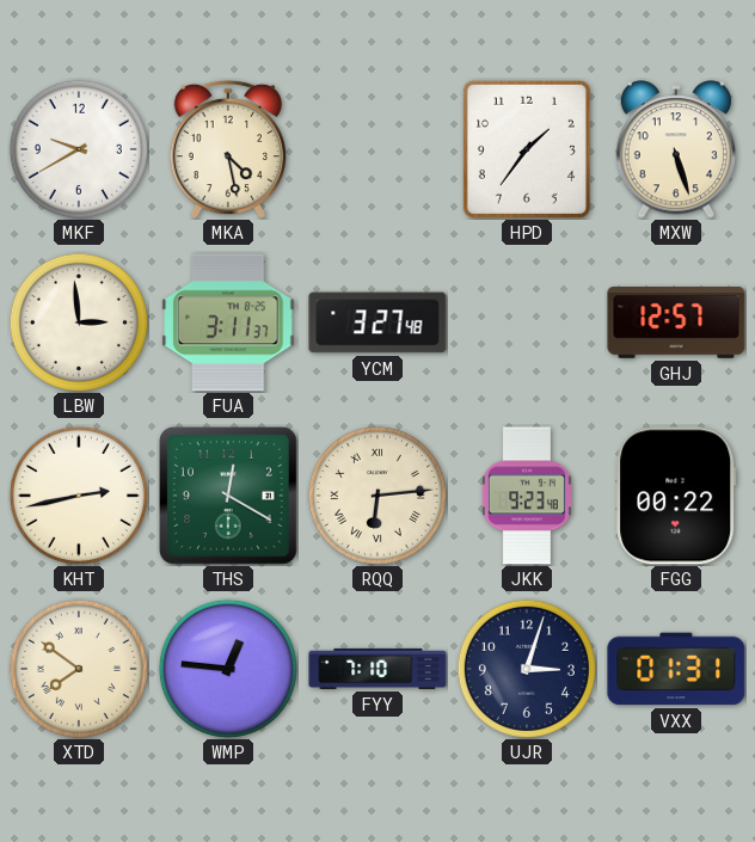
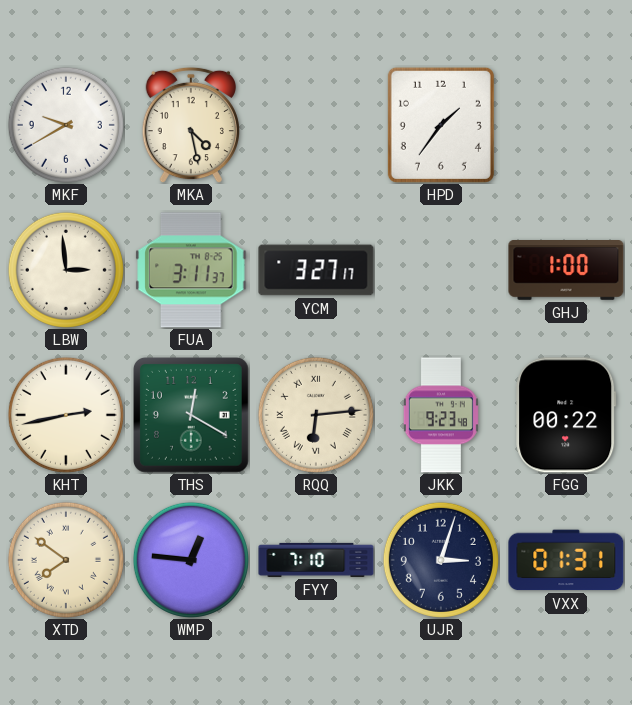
MXW: 5:27 -> none
YCM: 3:27:48 -> 3:27:17
GHJ: 12:57 -> 1:00
